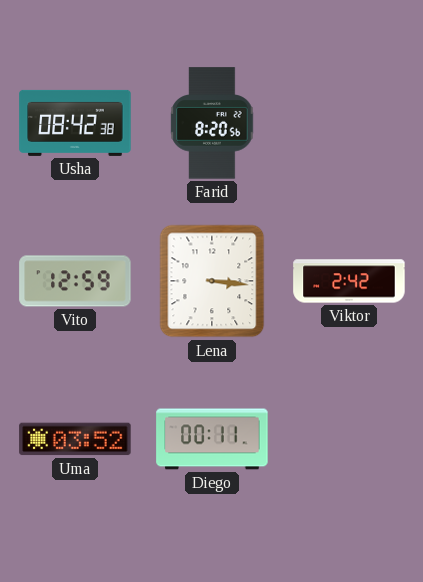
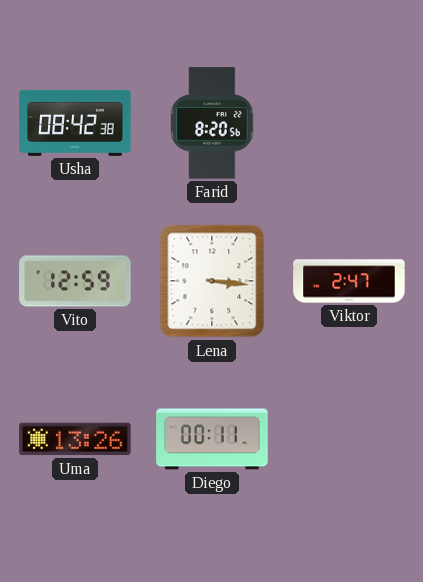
Viktor: 2:42 -> 2:47
Uma: 03:52 -> 13:26
